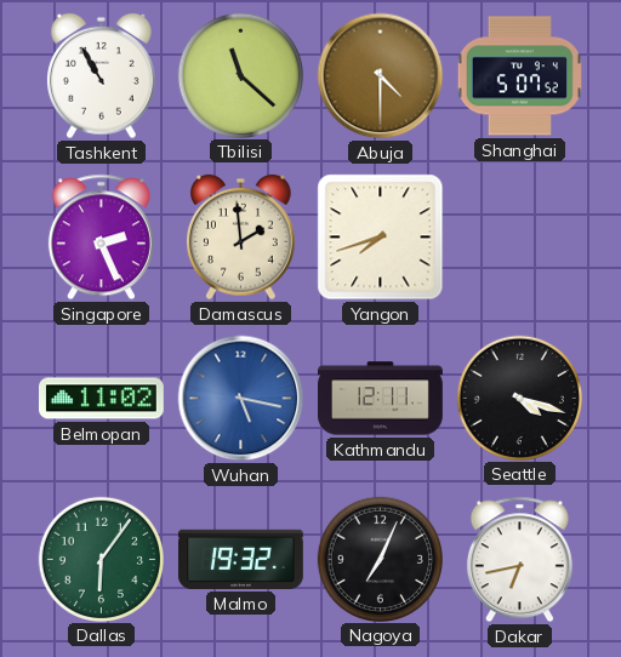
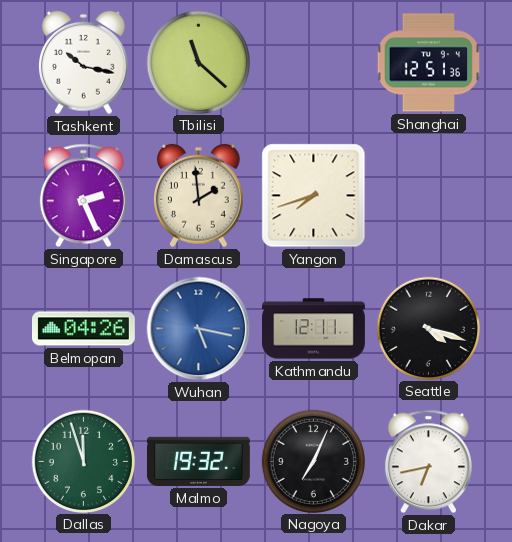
Tashkent: 10:55 -> 10:17
Abuja: 4:30 -> none
Shanghai: 5:07 -> 12:51
Belmopan: 11:02 -> 04:26
Dallas: 6:06 -> 11:57
